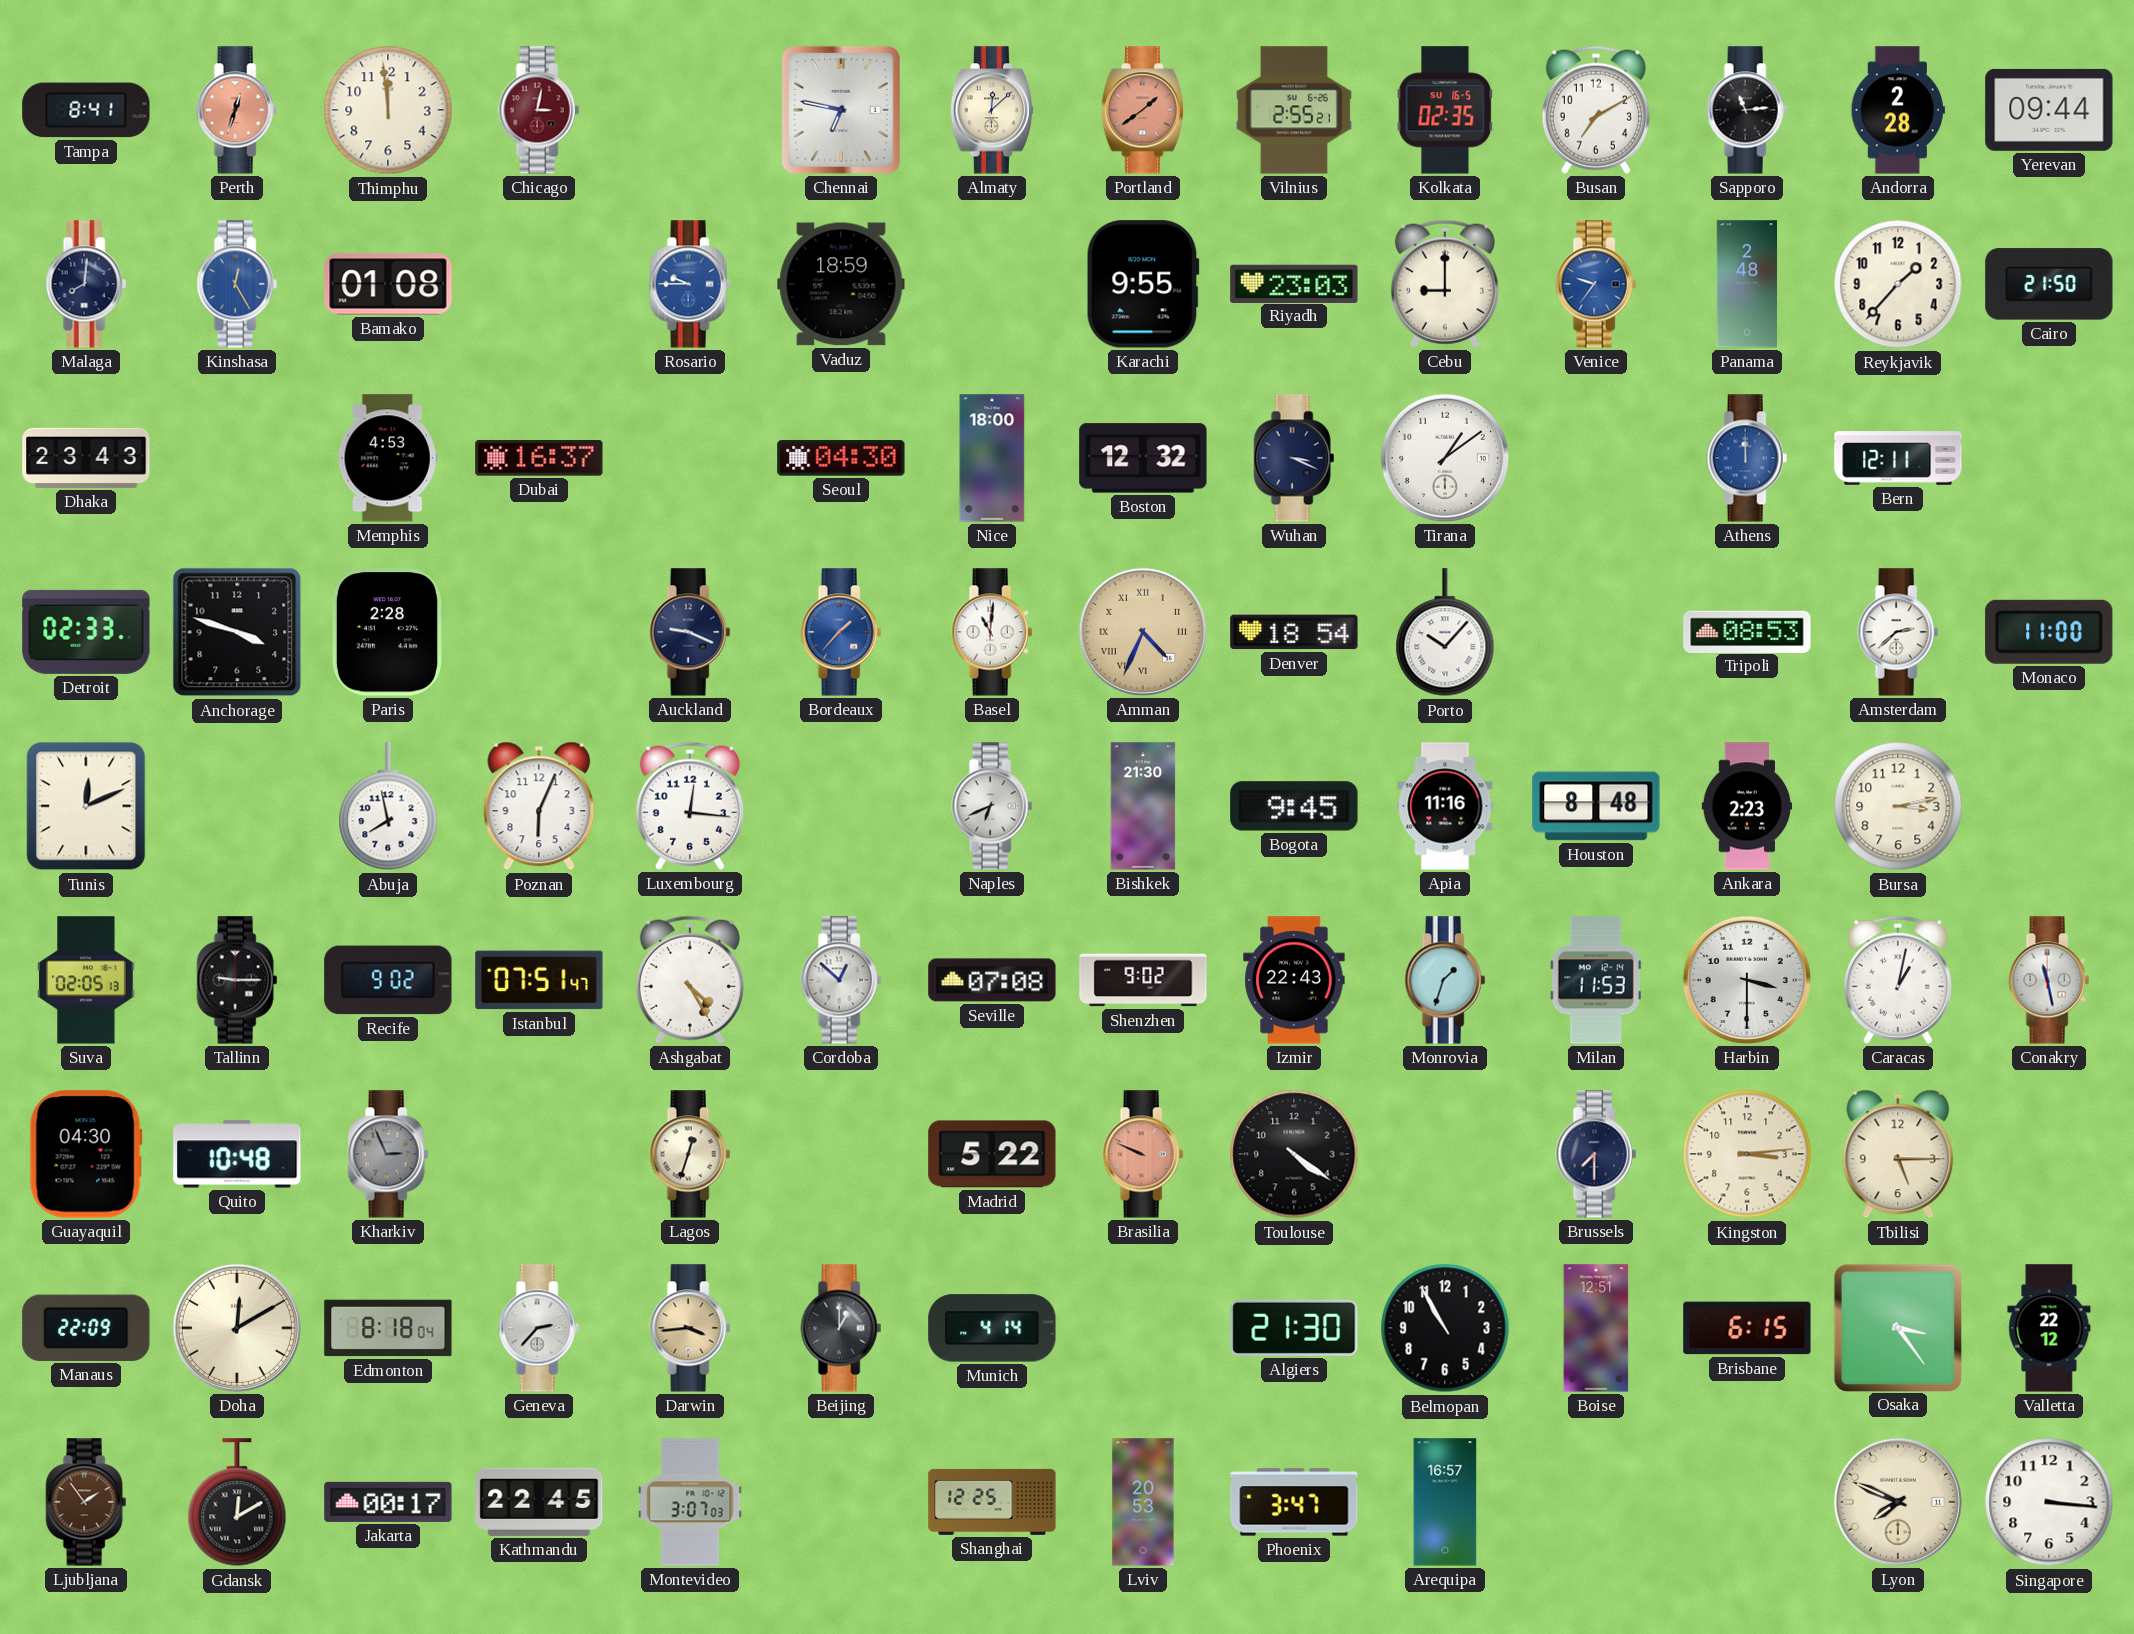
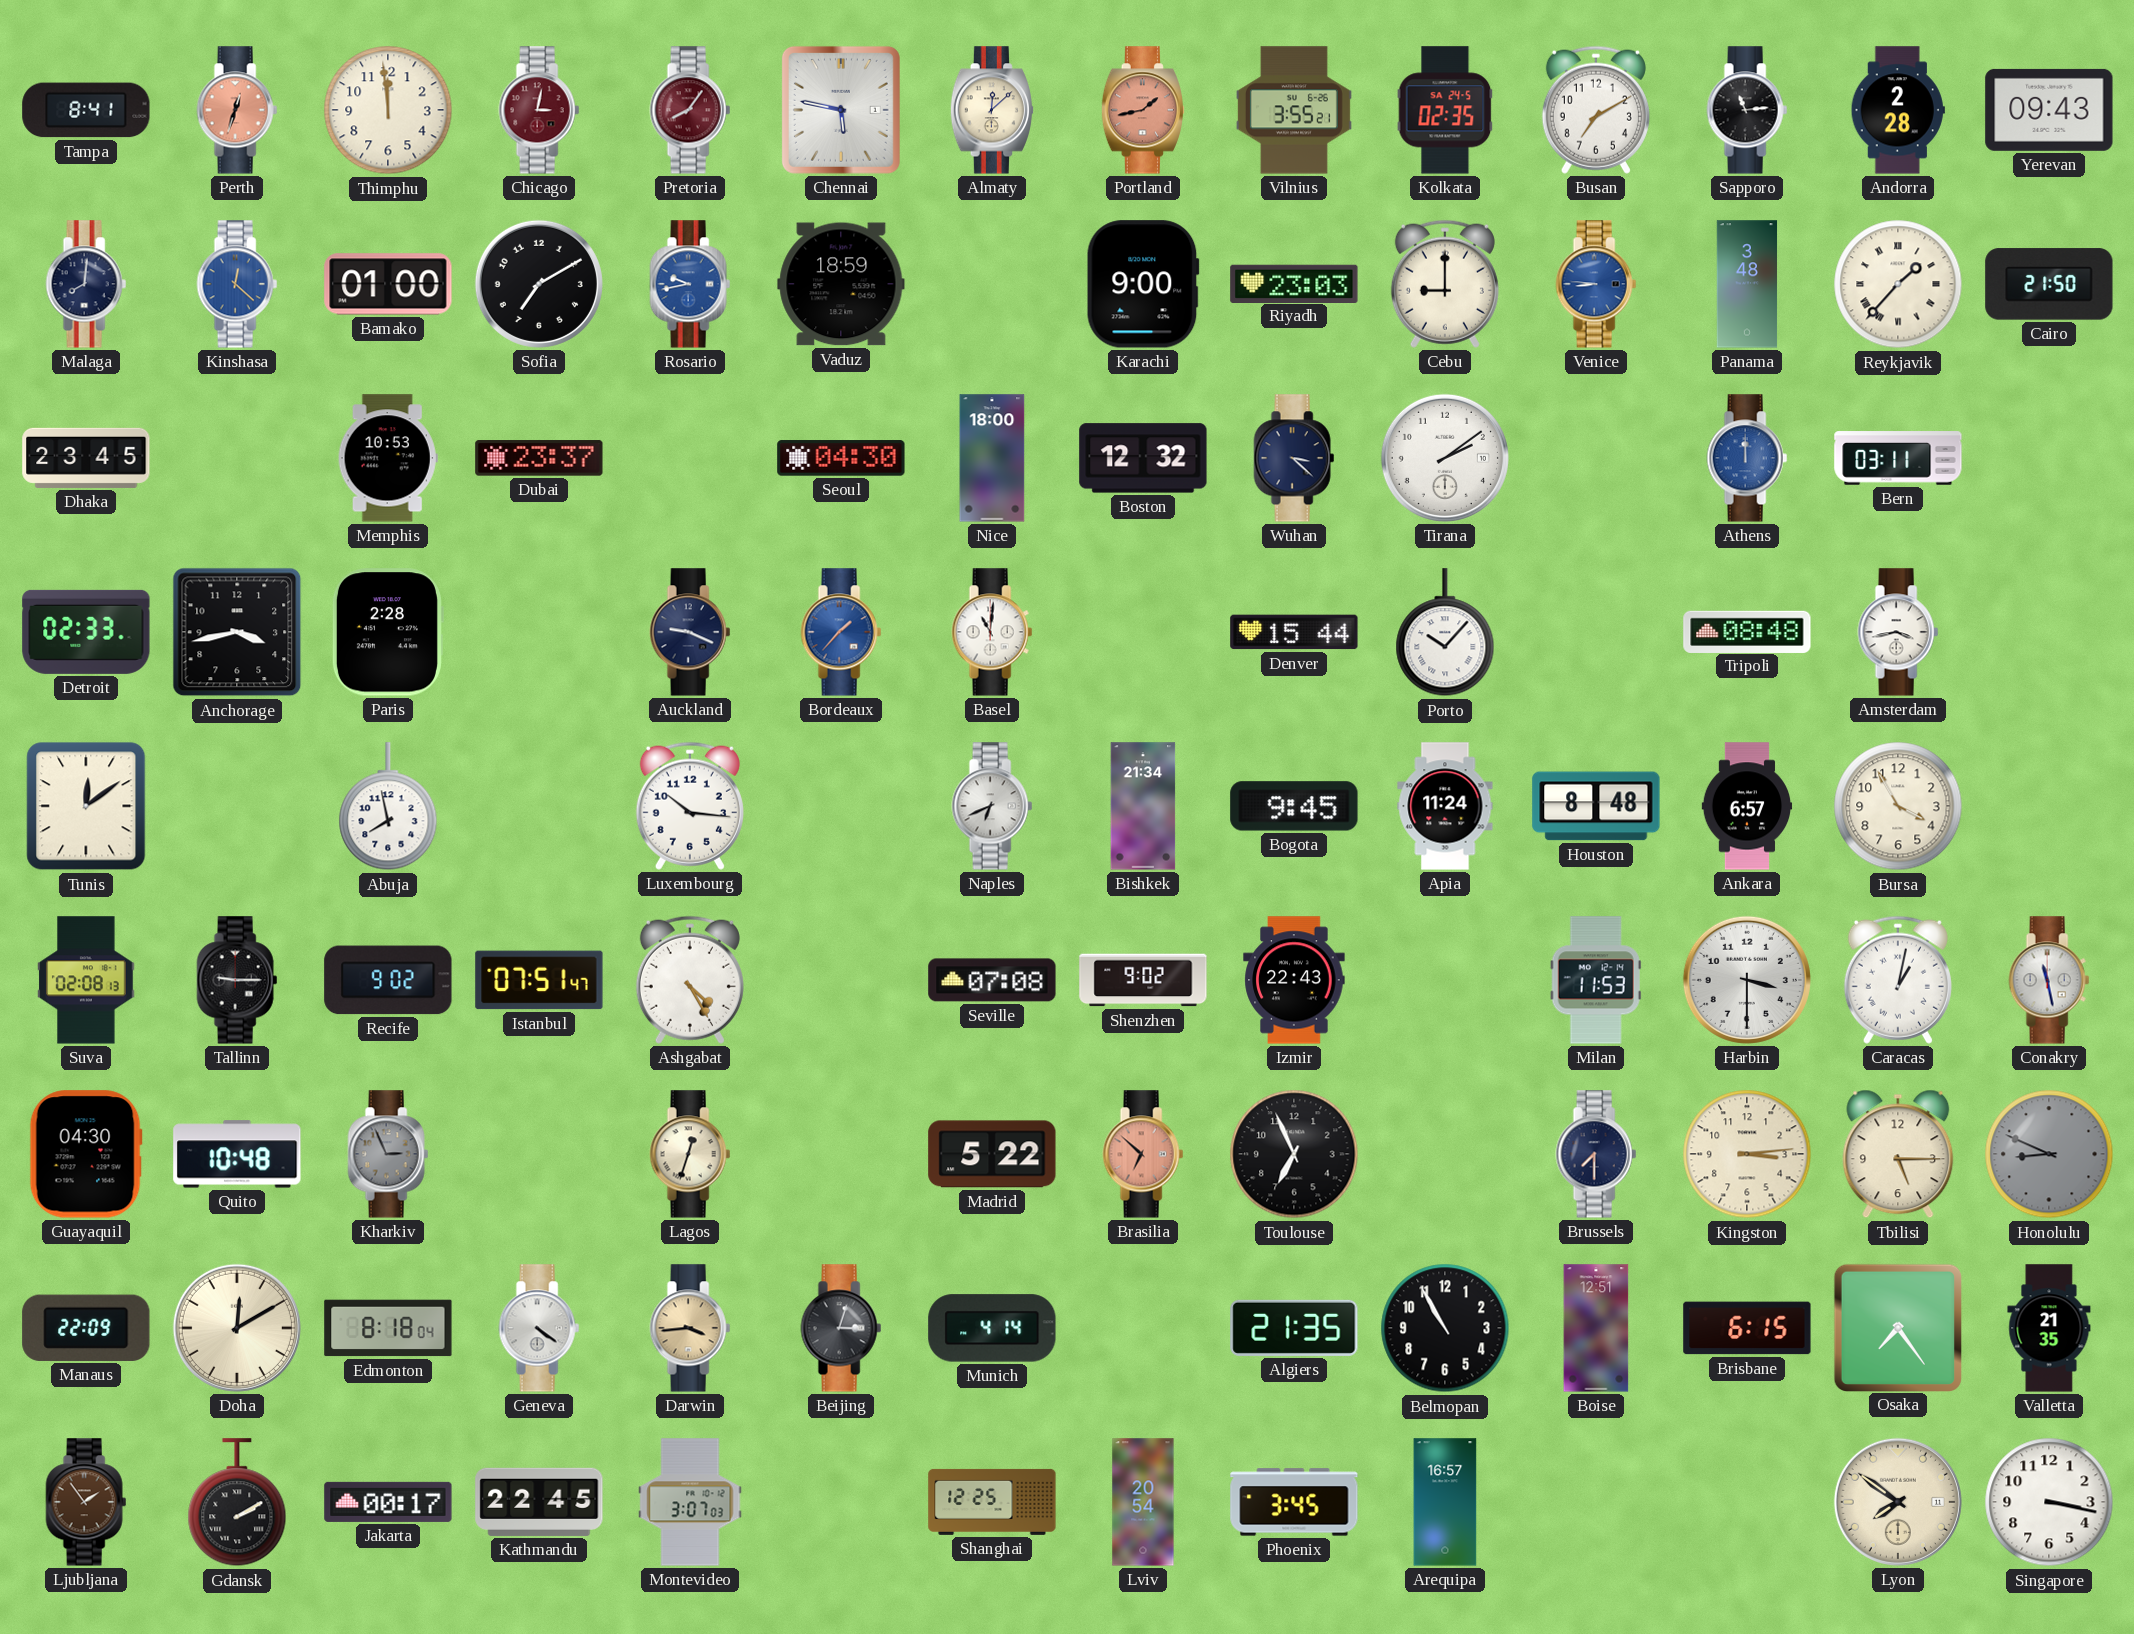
Pretoria: none -> 8:06
Chennai: 6:47 -> 5:47
Portland: 1:39 -> 1:43
Vilnius: 2:55 -> 3:55
Kolkata date: SU 16-5 -> SA 24-5
Yerevan: 09:44 -> 09:43
Kinshasa: 12:25 -> 12:22
Bamako: 01:08 -> 01:00
Sofia: none -> 7:10
Rosario: 9:45 -> 9:43
Karachi: 9:55 -> 9:00
Venice: 9:36 -> 8:46
Panama: 2:48 -> 3:48
Reykjavik numerals: Arabic -> Roman
Dhaka: 23:43 -> 23:45
Memphis: 4:53 -> 10:53
Dubai: 16:37 -> 23:37
Wuhan: 3:19 -> 3:22
Tirana: 1:09 -> 2:09
Bern: 12:11 -> 03:11
Anchorage: 3:48 -> 3:43
Amman: 4:34 -> none
Denver: 18:54 -> 15:44
Tripoli: 08:53 -> 08:48
Amsterdam: 2:38 -> 3:43
Monaco: 11:00 -> none
Tunis: 12:11 -> 12:09
Poznan: 6:04 -> none
Luxembourg: 12:16 -> 10:16
Bishkek: 21:30 -> 21:34
Apia: 11:16 -> 11:24
Ankara: 2:23 -> 6:57
Bursa: 3:13 -> 3:55
Suva: 02:05 -> 02:08
Cordoba: 12:52 -> none
Monrovia: 1:33 -> none
Brasilia: 9:49 -> 6:52
Toulouse: 4:21 -> 6:56
Honolulu: none -> 8:49
Geneva: 2:37 -> 4:21
Beijing: 1:00 -> 3:03
Algiers: 21:30 -> 21:35
Osaka: 3:24 -> 7:24
Valletta: 22:12 -> 21:35
Gdansk: 12:10 -> 2:10
Lviv: 20:53 -> 20:54
Phoenix: 3:47 -> 3:45
Lyon: 7:49 -> 7:51
Singapore: 3:16 -> 3:17
